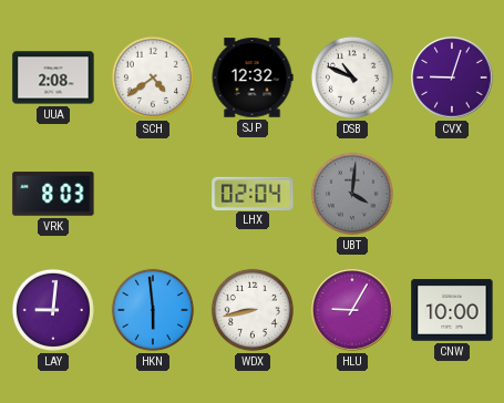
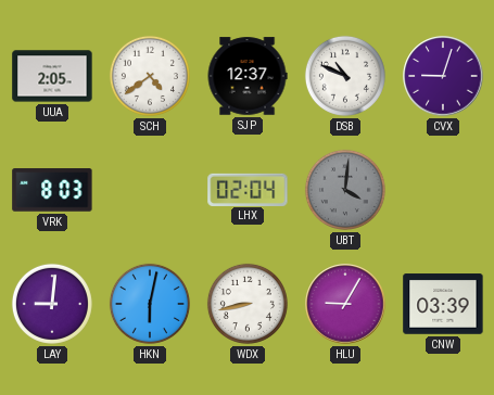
UUA: 2:08 -> 2:05
SJP: 12:32 -> 12:37
HKN: 5:59 -> 6:02
CNW: 10:00 -> 03:39
